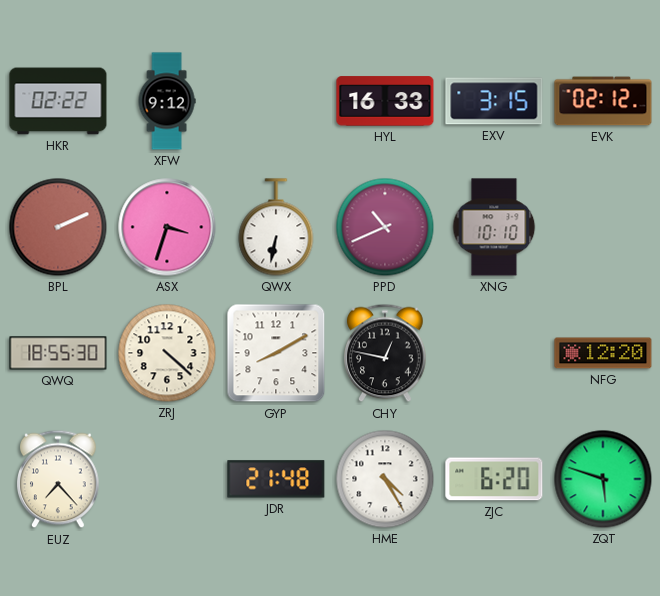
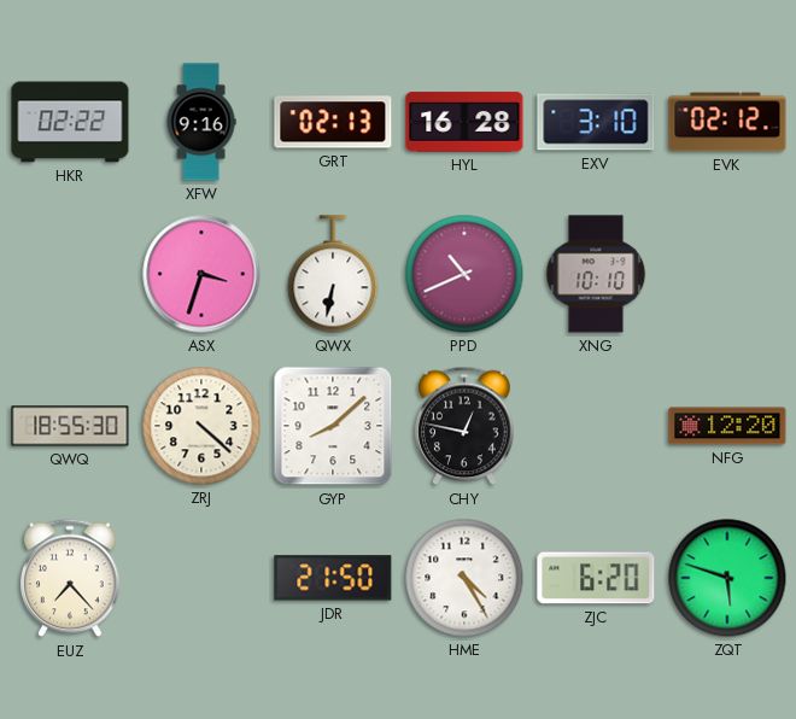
XFW: 9:12 -> 9:16
GRT: none -> 02:13
HYL: 16:33 -> 16:28
EXV: 3:15 -> 3:10
BPL: 2:11 -> none
GYP: 8:10 -> 8:08
JDR: 21:48 -> 21:50
